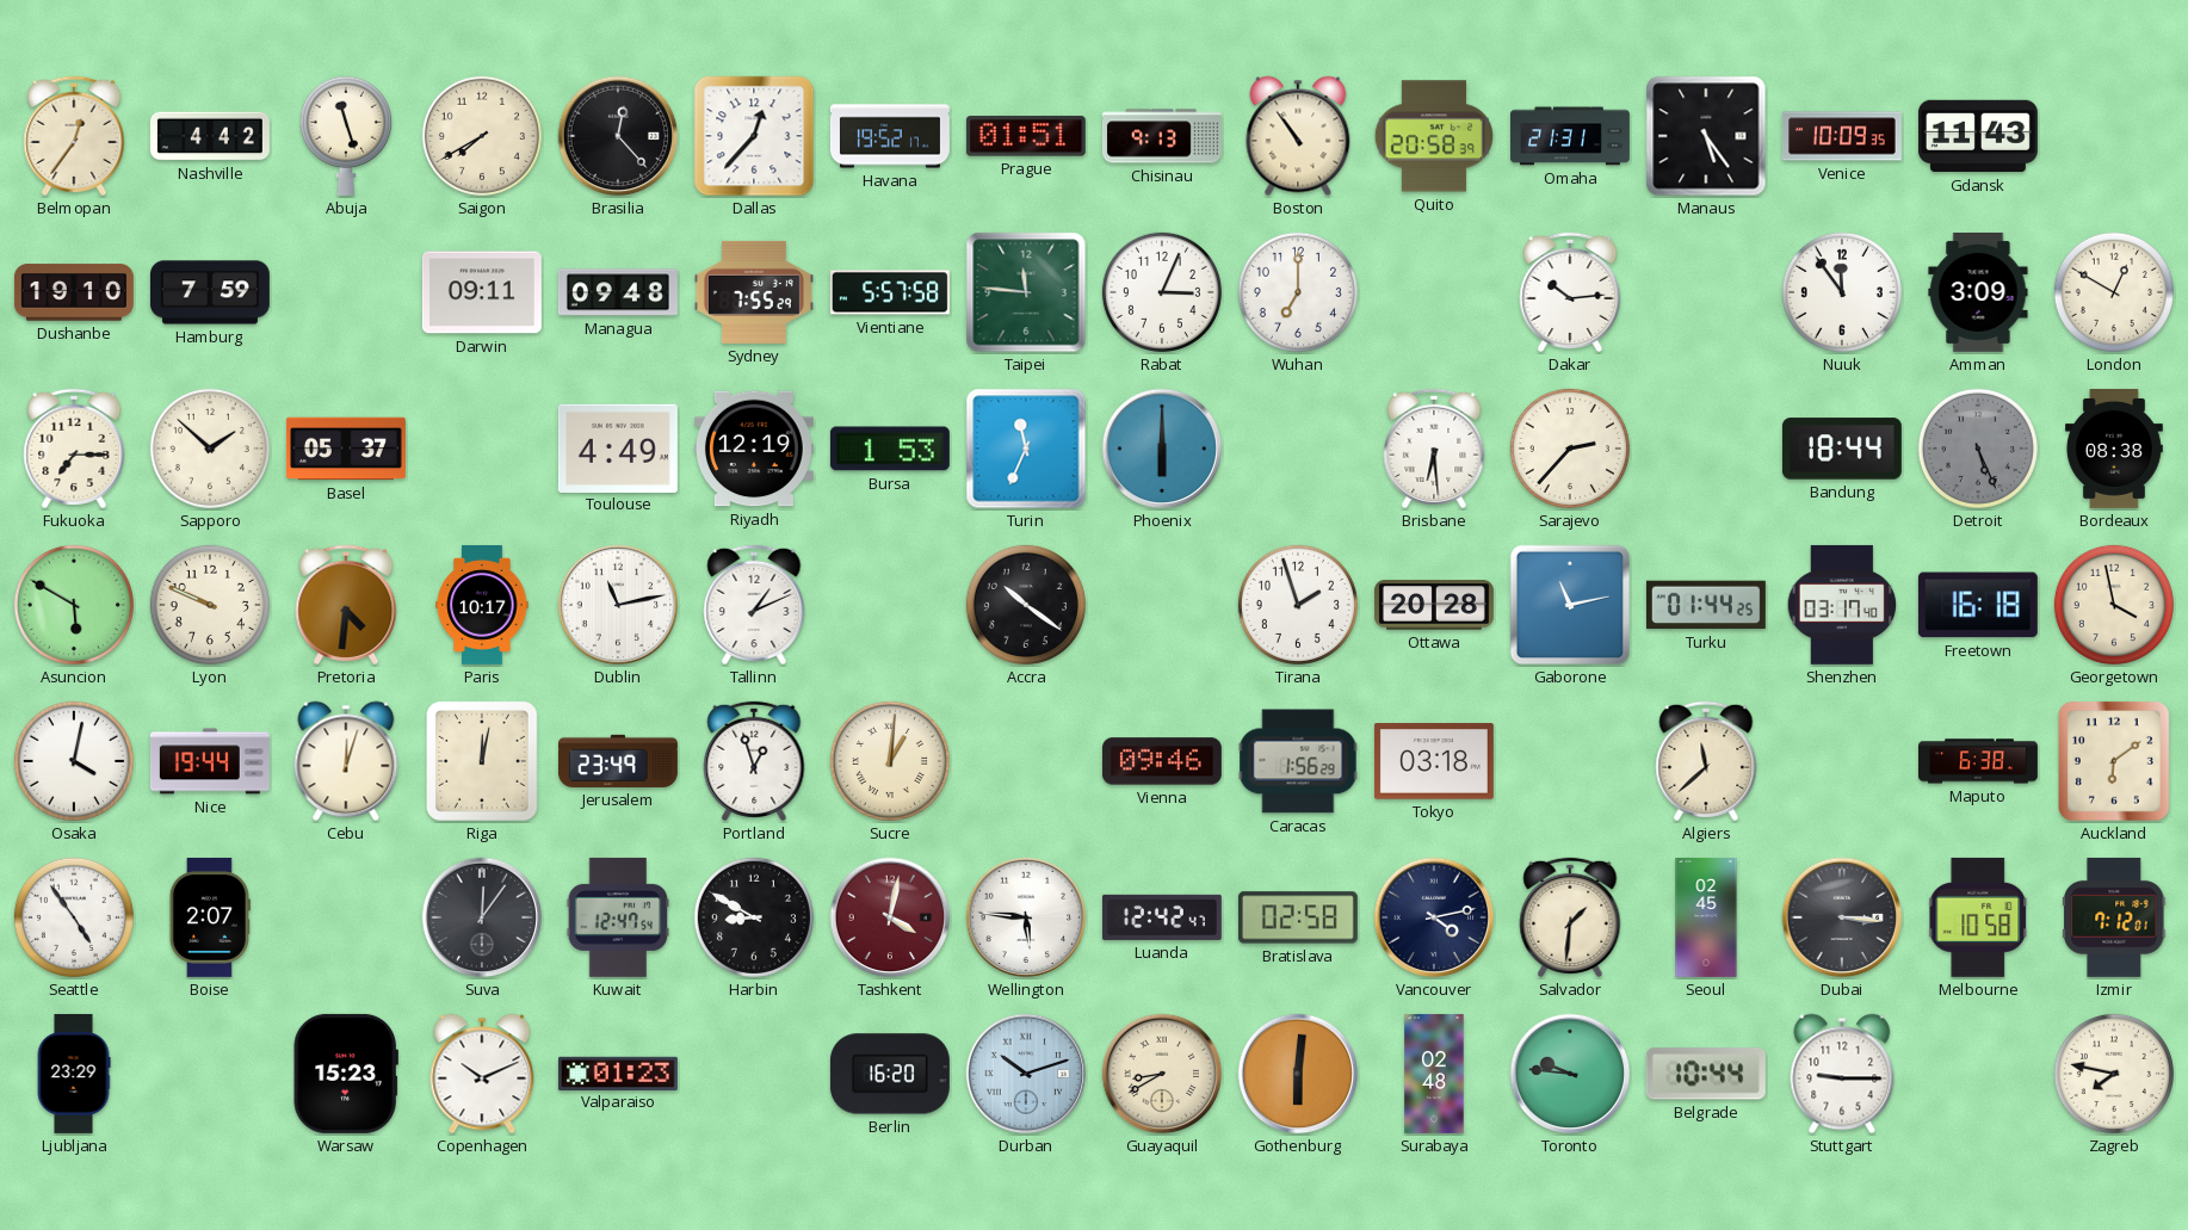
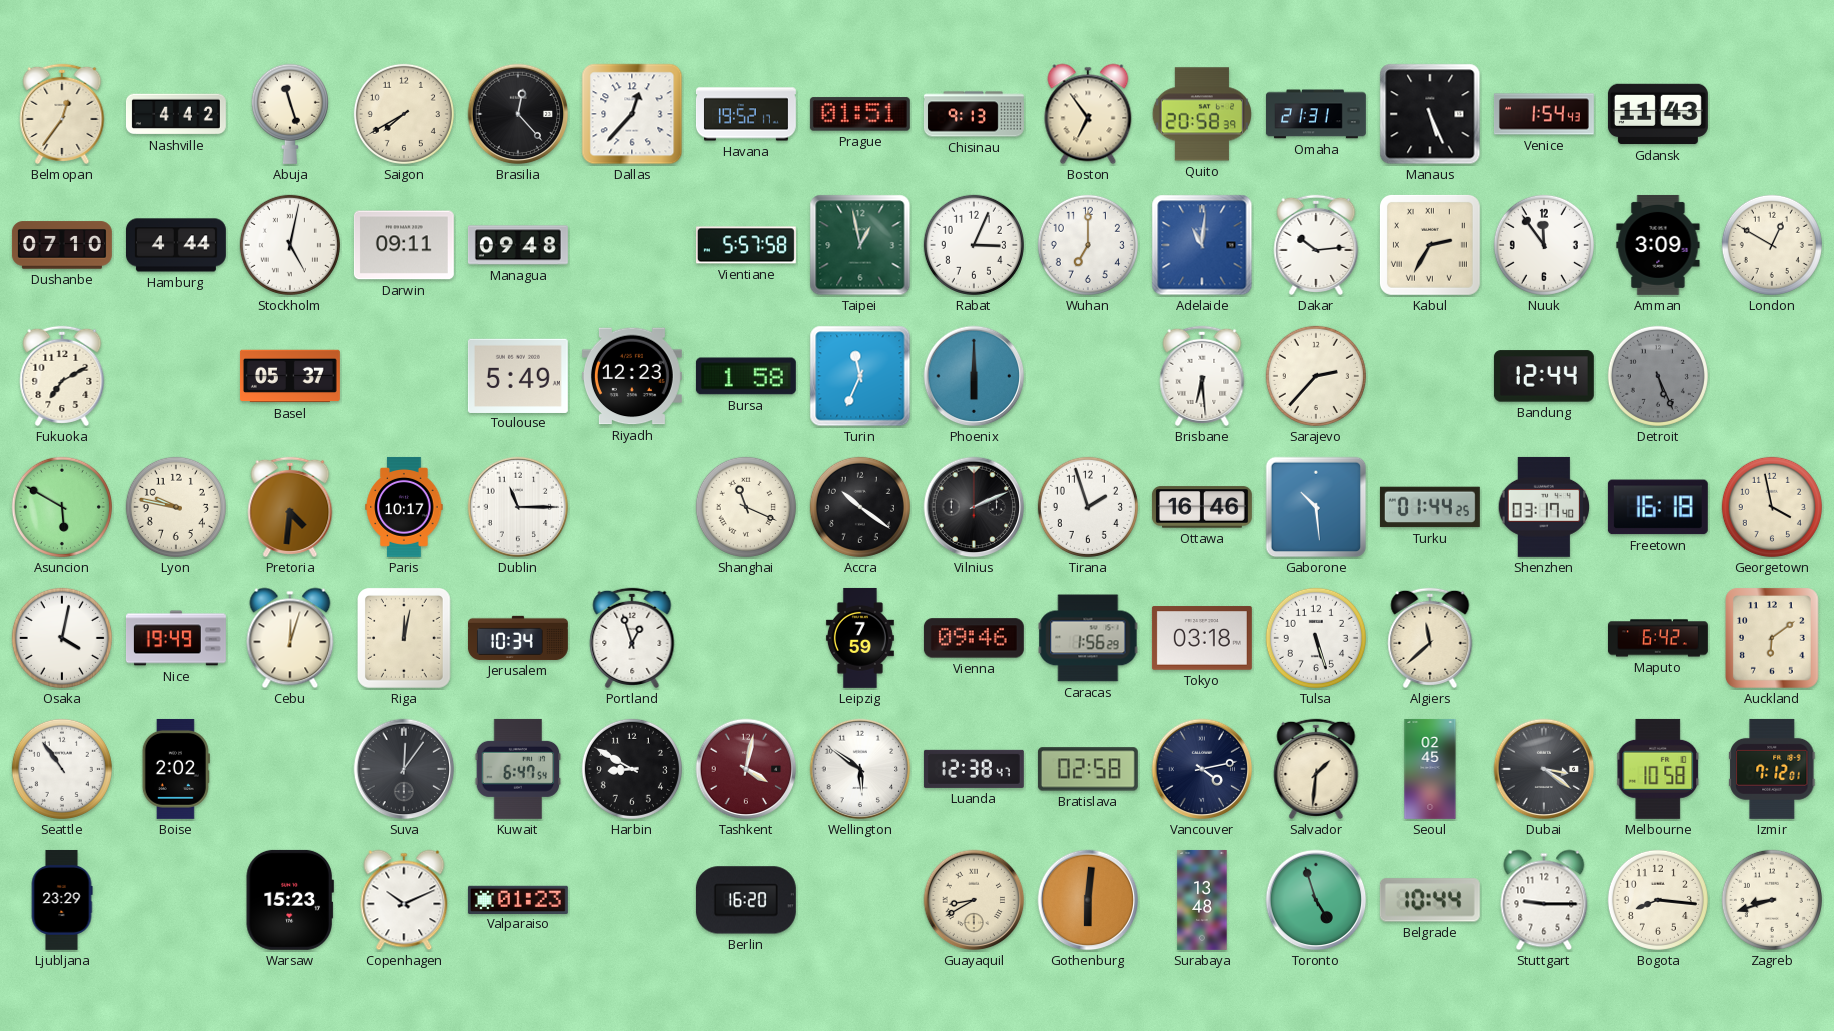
Boston: 10:54 -> 6:54
Manaus: 5:24 -> 5:26
Venice: 10:09 -> 1:54
Dushanbe: 19:10 -> 07:10
Hamburg: 7:59 -> 4:44
Stockholm: none -> 5:02
Sydney: 7:55 -> none
Taipei: 11:46 -> 12:58
Adelaide: none -> 11:01
Kabul: none -> 2:35
Fukuoka: 7:15 -> 7:10
Sapporo: 1:52 -> none
Toulouse: 4:49 -> 5:49
Riyadh: 12:19 -> 12:23
Bursa: 1:53 -> 1:58
Bandung: 18:44 -> 12:44
Bordeaux: 08:38 -> none
Lyon: 9:49 -> 9:47
Dublin: 11:13 -> 11:15
Tallinn: 1:11 -> none
Shanghai: none -> 11:19
Vilnius: none -> 2:11
Ottawa: 20:28 -> 16:46
Gaborone: 11:13 -> 10:29
Nice: 19:44 -> 19:49
Jerusalem: 23:49 -> 10:34
Sucre: 1:01 -> none
Leipzig: none -> 7:59
Tulsa: none -> 5:27
Maputo: 6:38 -> 6:42
Seattle: 4:54 -> 10:54
Boise: 2:07 -> 2:02
Kuwait: 12:47 -> 6:47
Wellington: 5:46 -> 5:51
Luanda: 12:42 -> 12:38
Dubai: 3:16 -> 3:21
Durban: 10:12 -> none
Surabaya: 02:48 -> 13:48
Toronto: 9:46 -> 4:57
Bogota: none -> 8:16
Zagreb: 7:47 -> 8:42
